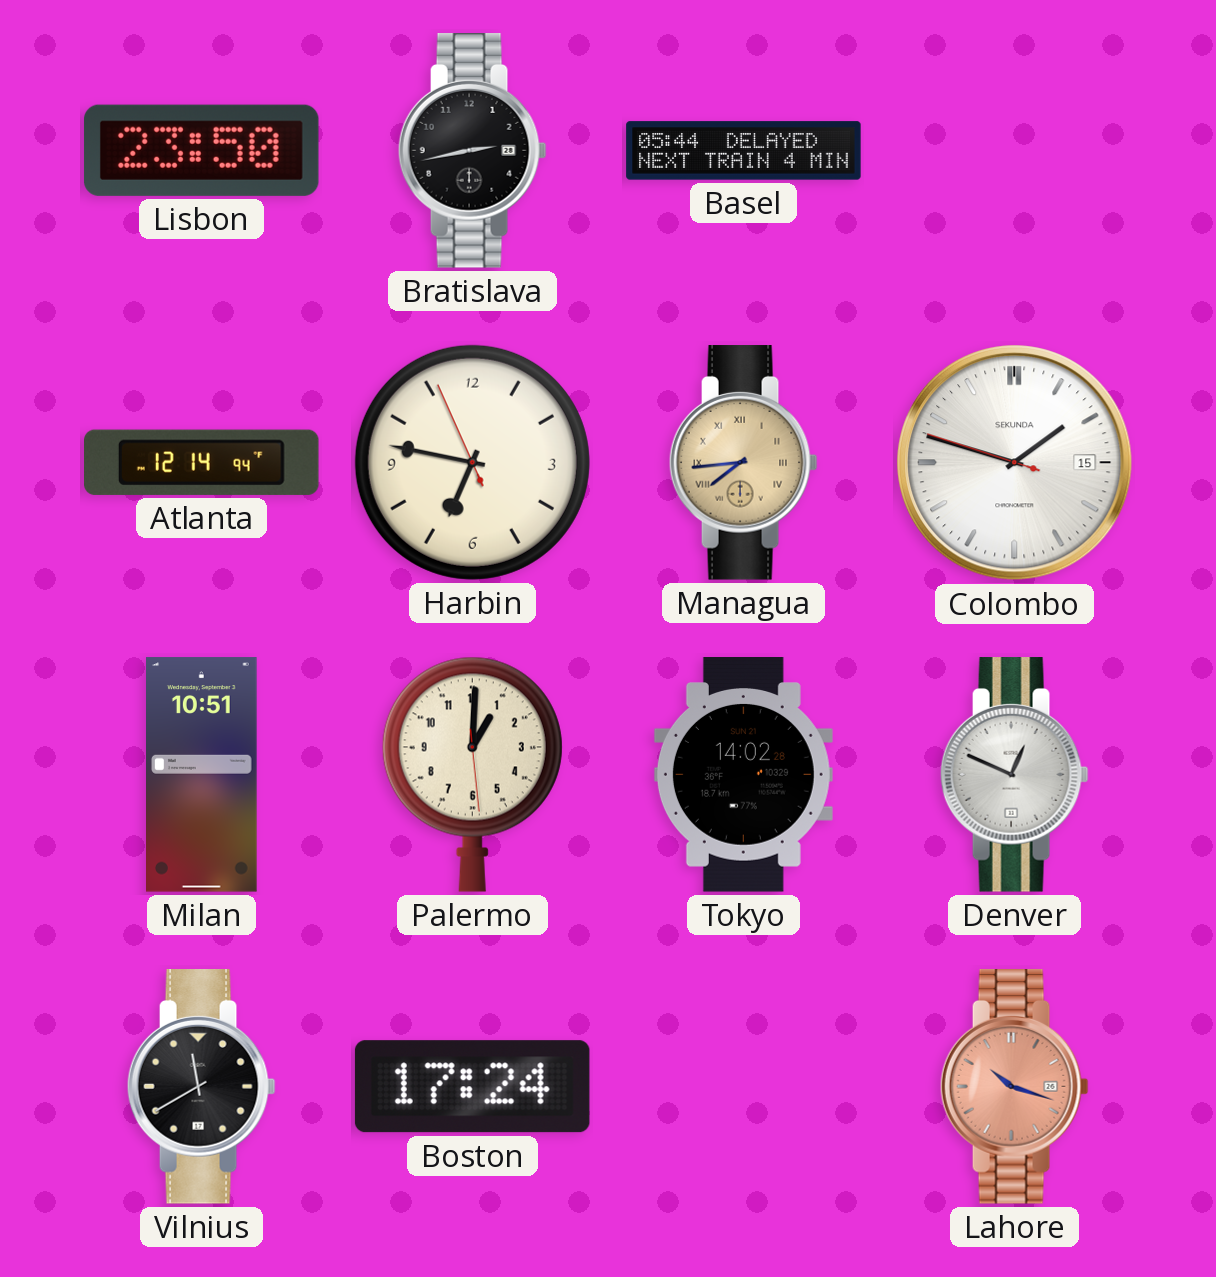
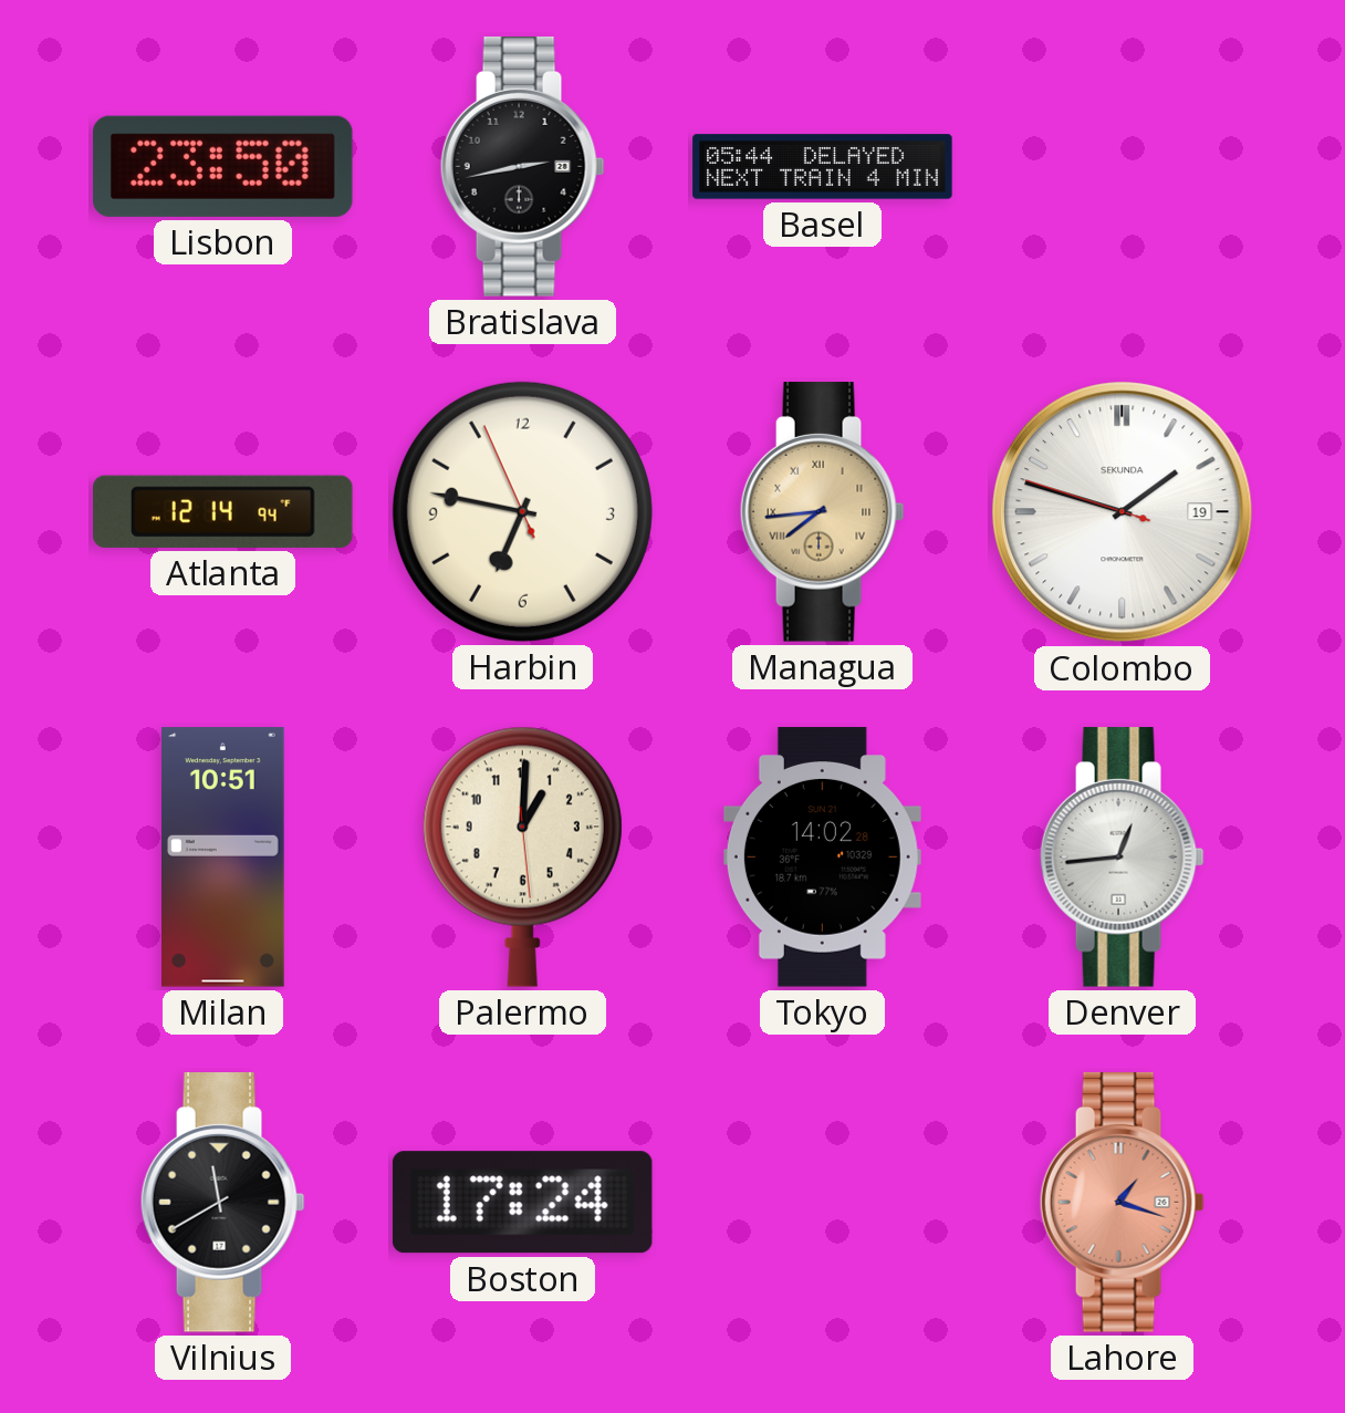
Colombo date: 15 -> 19
Denver: 12:49 -> 12:44
Lahore: 10:18 -> 1:18
